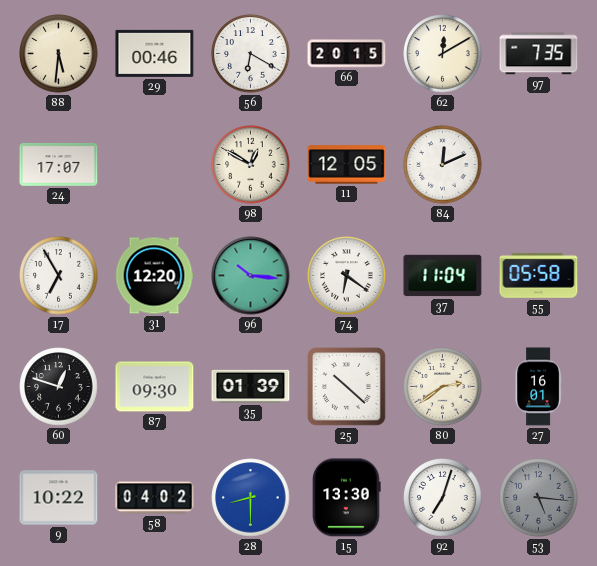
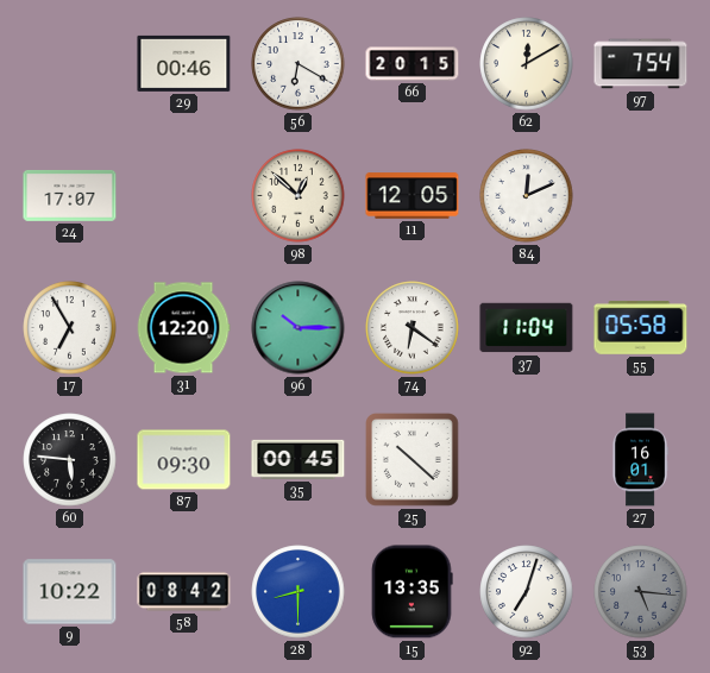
88: 5:31 -> none
97: 7:35 -> 7:54
98: 12:50 -> 12:52
96: 10:16 -> 10:15
60: 12:48 -> 5:46
35: 01:39 -> 00:45
80: 2:39 -> none
58: 04:02 -> 08:42
15: 13:30 -> 13:35
